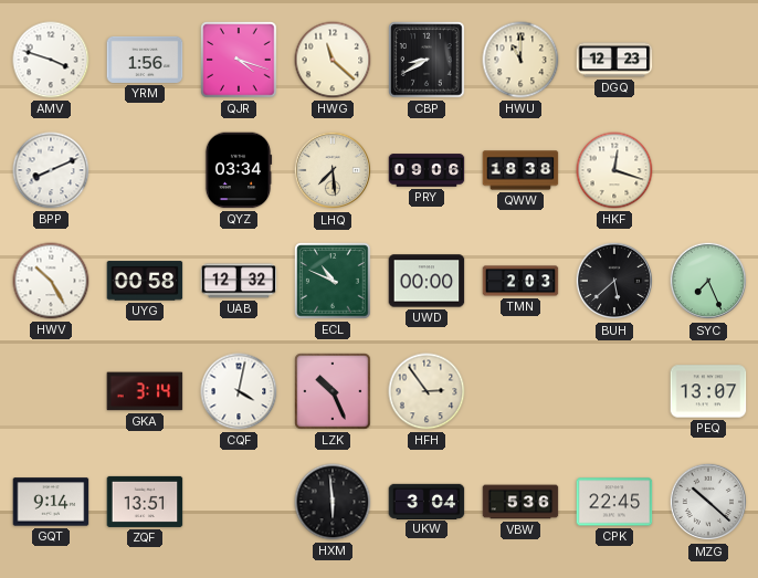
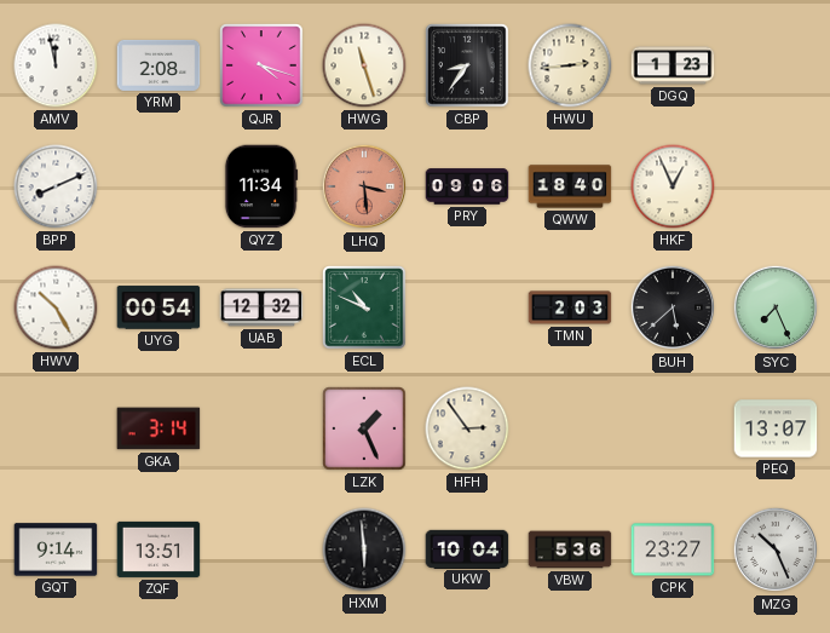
AMV: 3:48 -> 11:58
YRM: 1:56 -> 2:08
HWG: 11:22 -> 11:27
CBP: 8:40 -> 8:36
HWU: 11:00 -> 2:44
DGQ: 12:23 -> 1:23
QYZ: 03:34 -> 11:34
LHQ: 7:29 -> 3:29
LHQ dial: cream -> salmon
QWW: 18:38 -> 18:40
HKF: 12:18 -> 12:56
UYG: 00:58 -> 00:54
UWD: 00:00 -> none
CQF: 4:02 -> none
LZK: 10:26 -> 1:26
UKW: 3:04 -> 10:04
CPK: 22:45 -> 23:27
MZG: 10:22 -> 10:26
